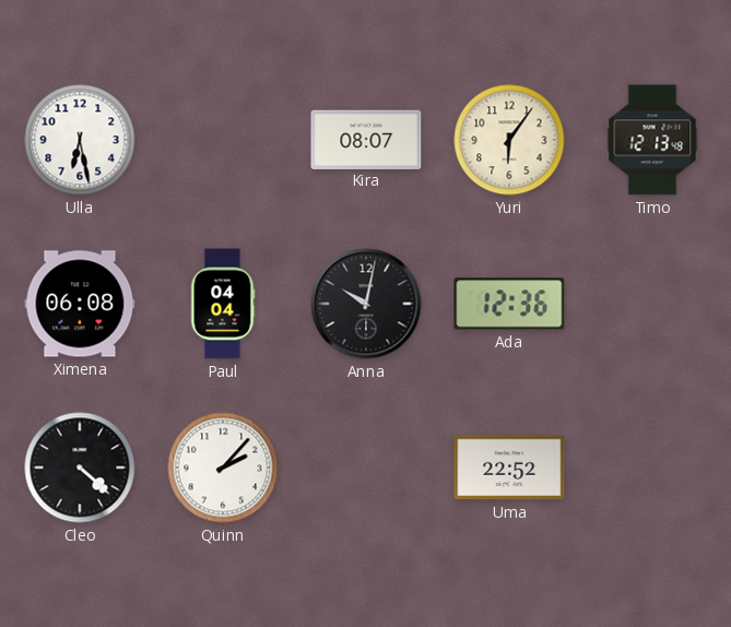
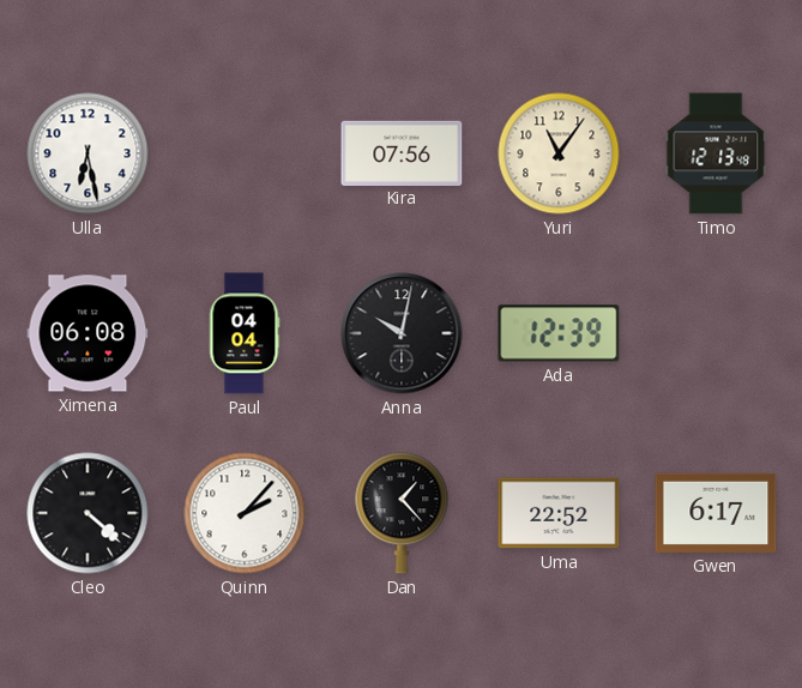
Kira: 08:07 -> 07:56
Yuri: 6:06 -> 11:06
Ada: 12:36 -> 12:39
Dan: none -> 1:23
Gwen: none -> 6:17
